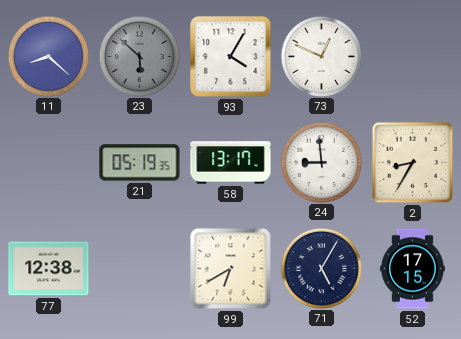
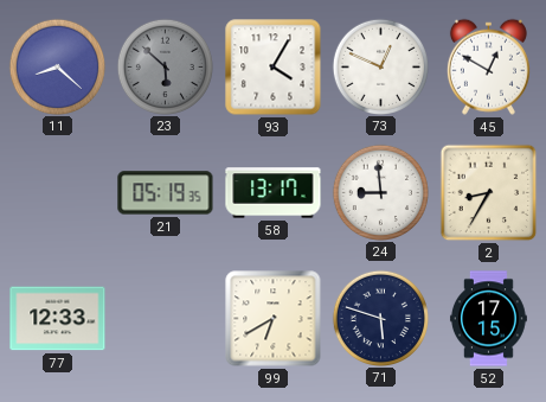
45: none -> 12:50
77: 12:38 -> 12:33
71: 5:05 -> 5:48
